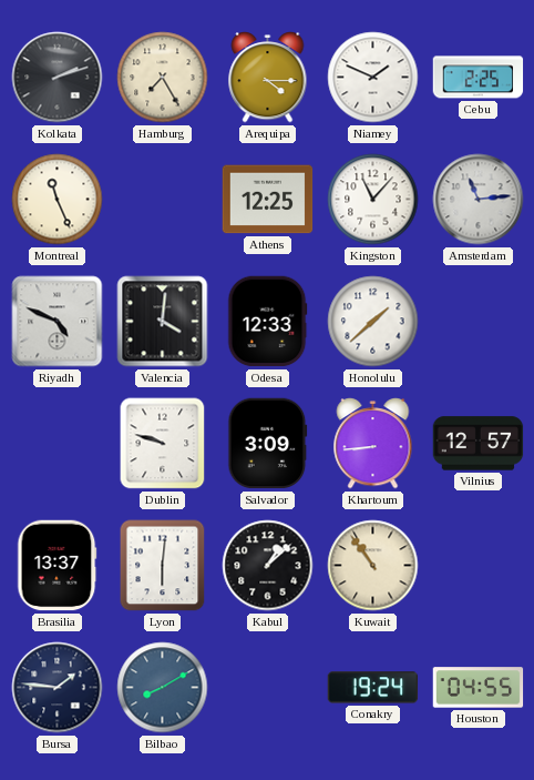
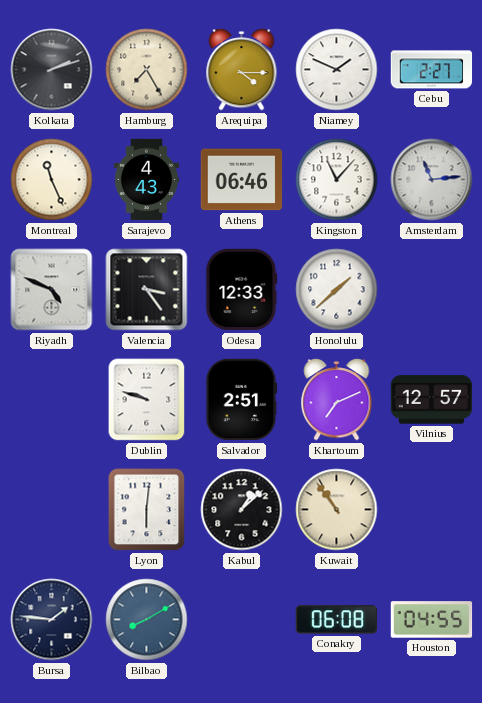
Cebu: 2:25 -> 2:27
Sarajevo: none -> 4:43
Athens: 12:25 -> 06:46
Valencia: 4:01 -> 3:24
Salvador: 3:09 -> 2:51
Khartoum: 8:44 -> 7:11
Brasilia: 13:37 -> none
Conakry: 19:24 -> 06:08
